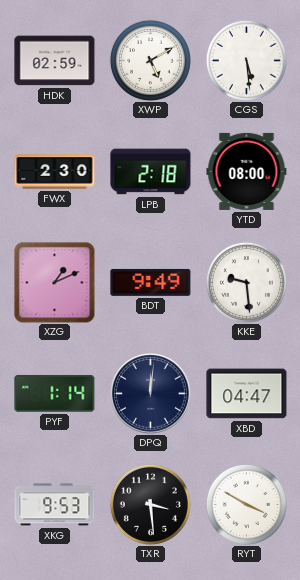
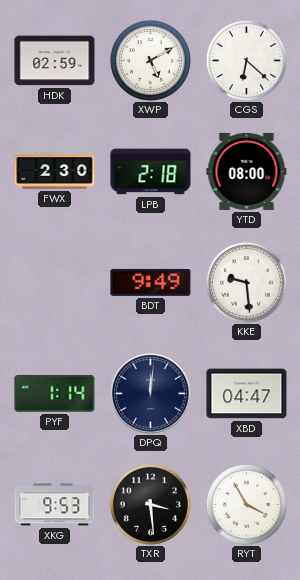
CGS: 5:29 -> 6:22
XZG: 1:11 -> none
RYT: 3:50 -> 3:55
